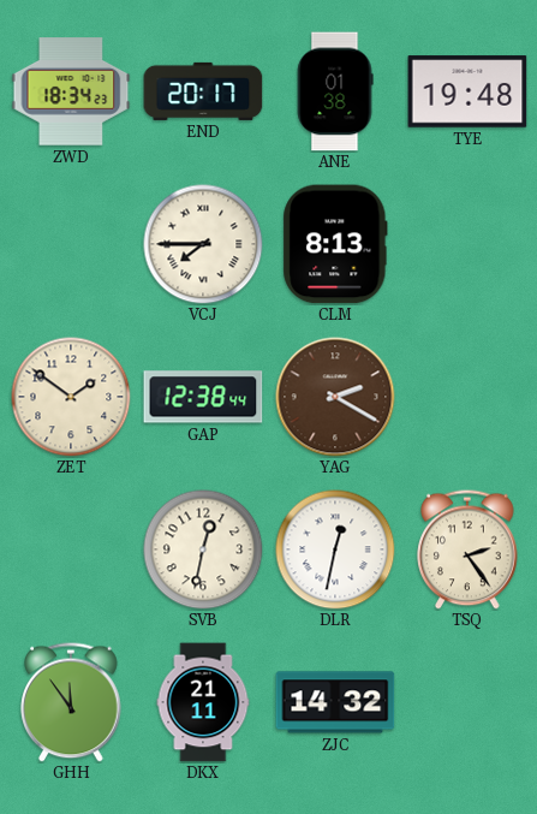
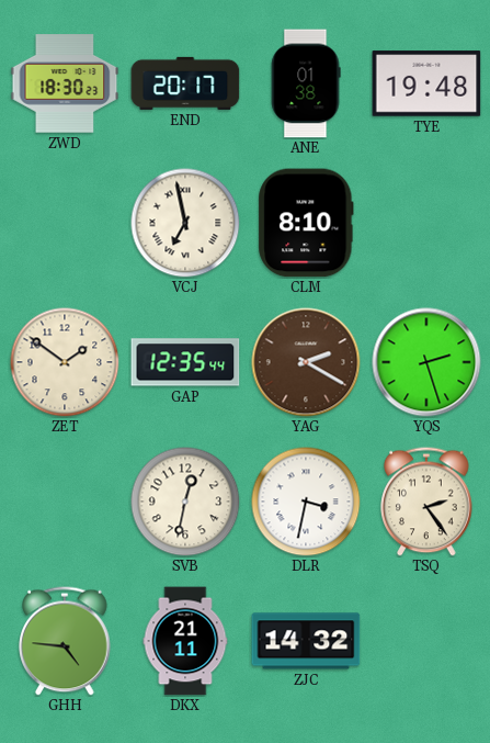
ZWD: 18:34 -> 18:30
VCJ: 7:45 -> 6:58
CLM: 8:13 -> 8:10
GAP: 12:38 -> 12:35
YQS: none -> 2:27
DLR: 12:32 -> 3:32
GHH: 11:54 -> 4:46
